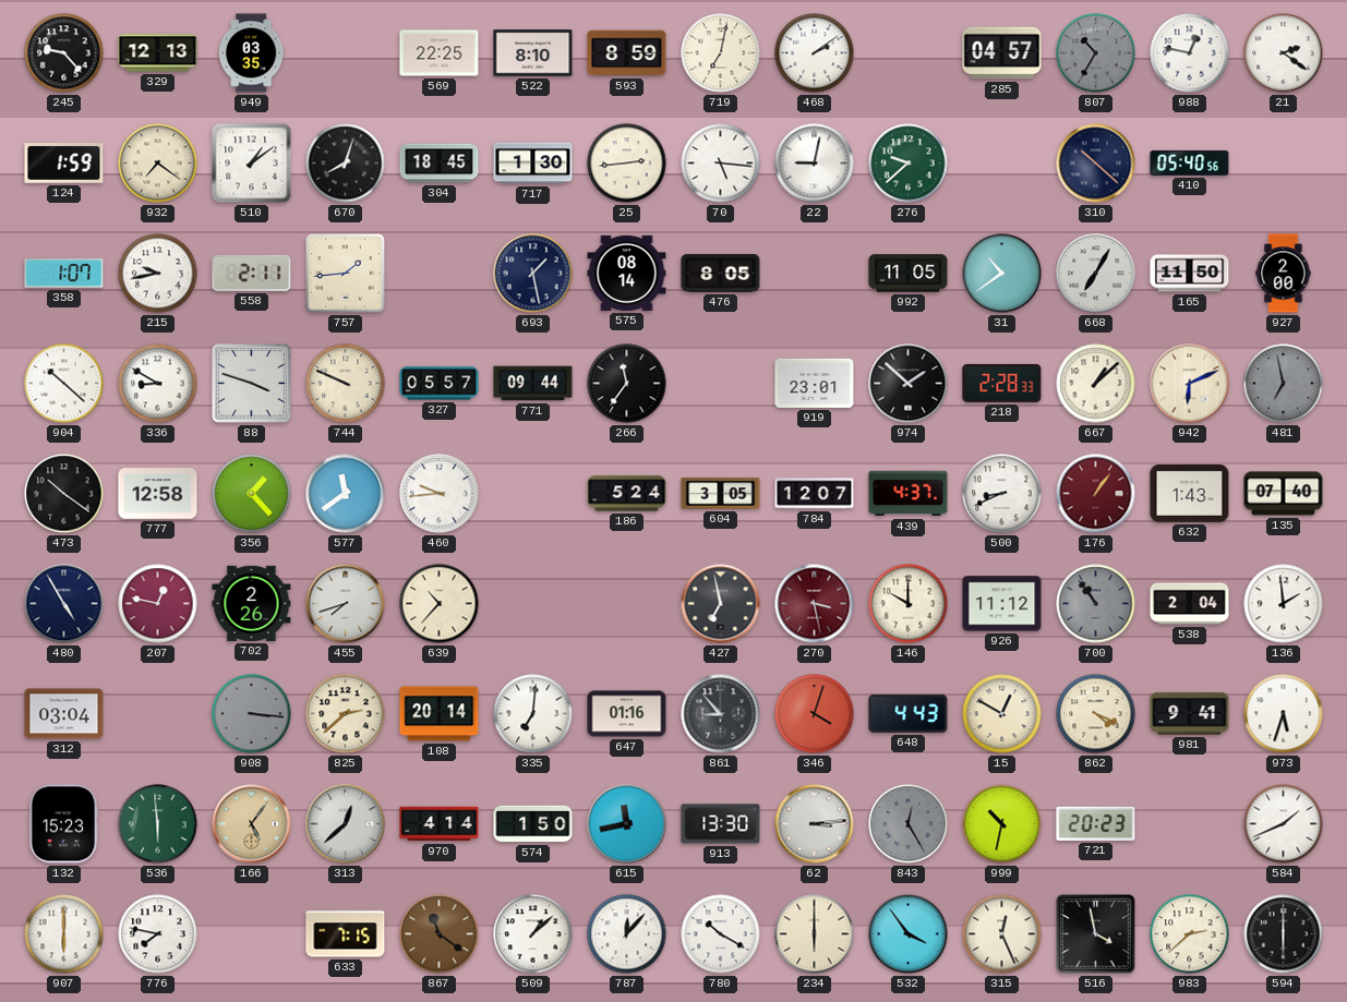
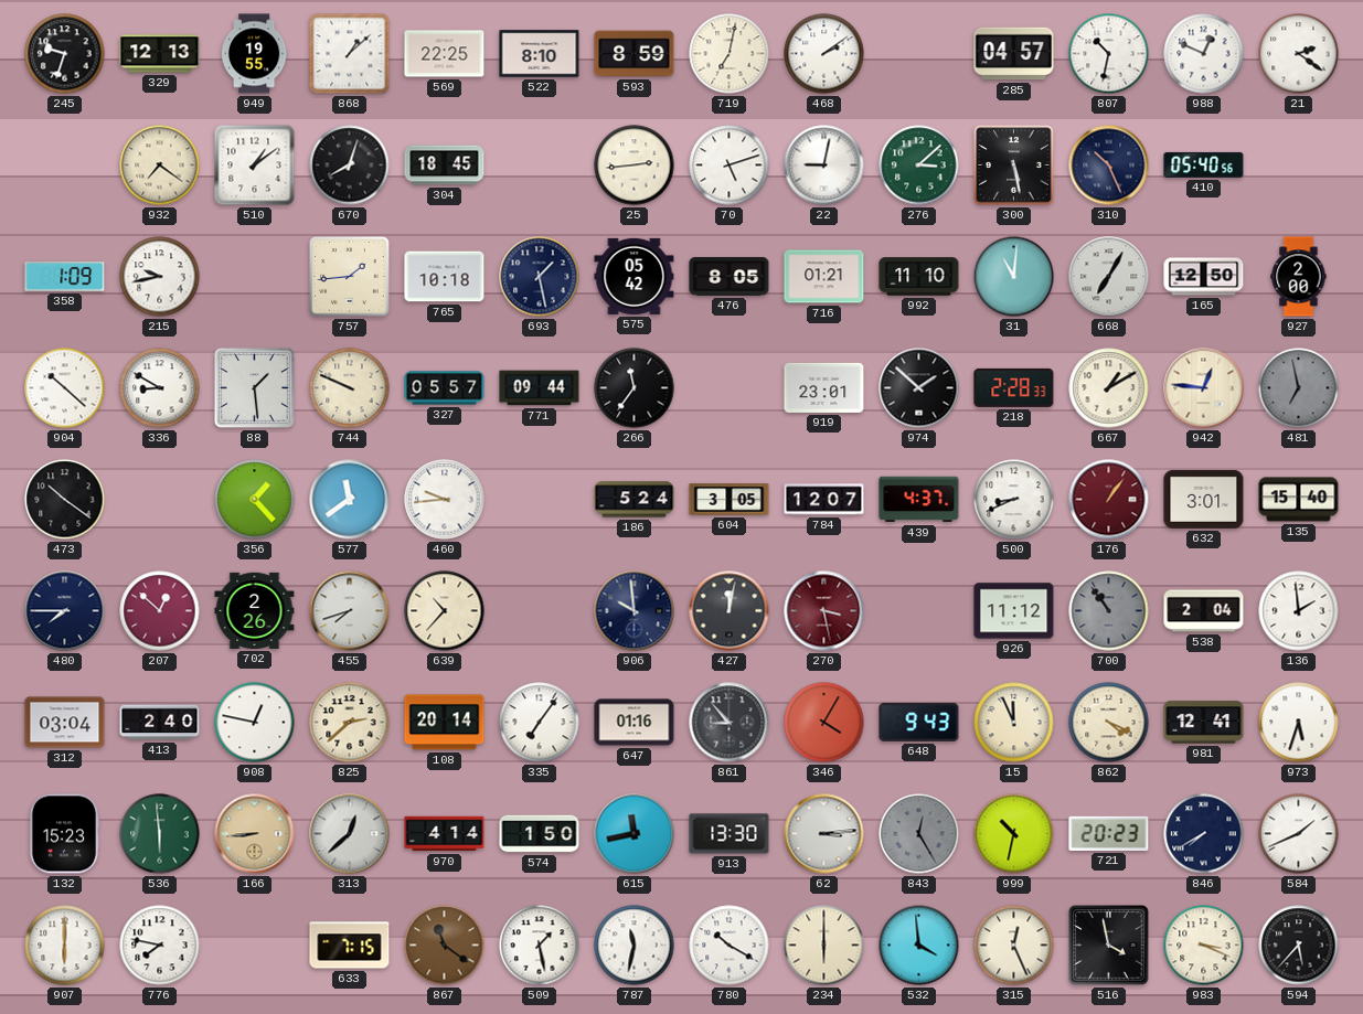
245: 9:23 -> 9:33
949: 03:35 -> 19:55
868: none -> 1:08
807: 10:35 -> 10:32
807 dial: grey -> white
988: 12:47 -> 12:49
124: 1:59 -> none
717: 1:30 -> none
70: 5:16 -> 5:12
276: 9:38 -> 3:08
300: none -> 5:28
310: 10:22 -> 10:26
358: 1:07 -> 1:09
558: 2:11 -> none
765: none -> 10:18
575: 08:14 -> 05:42
716: none -> 01:21
992: 11:05 -> 11:10
31: 10:39 -> 11:01
165: 11:50 -> 12:50
88: 3:48 -> 1:29
667: 1:08 -> 1:10
942: 6:11 -> 12:46
777: 12:58 -> none
632: 1:43 -> 3:01
135: 07:40 -> 15:40
480: 4:55 -> 7:45
207: 12:47 -> 12:52
906: none -> 9:59
427: 6:58 -> 12:02
146: 10:00 -> none
413: none -> 2:40
908: 3:16 -> 12:47
908 dial: grey -> white
335: 7:01 -> 7:06
346: 4:03 -> 4:05
648: 4:43 -> 9:43
15: 12:50 -> 11:56
981: 9:41 -> 12:41
166: 5:06 -> 8:44
846: none -> 7:40
509: 1:08 -> 1:28
787: 12:07 -> 11:32
532: 3:54 -> 3:59
983: 2:38 -> 3:19
594: 6:00 -> 5:37
